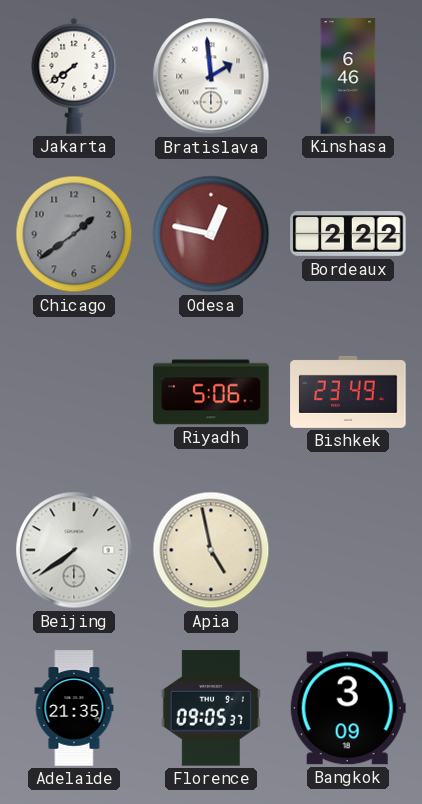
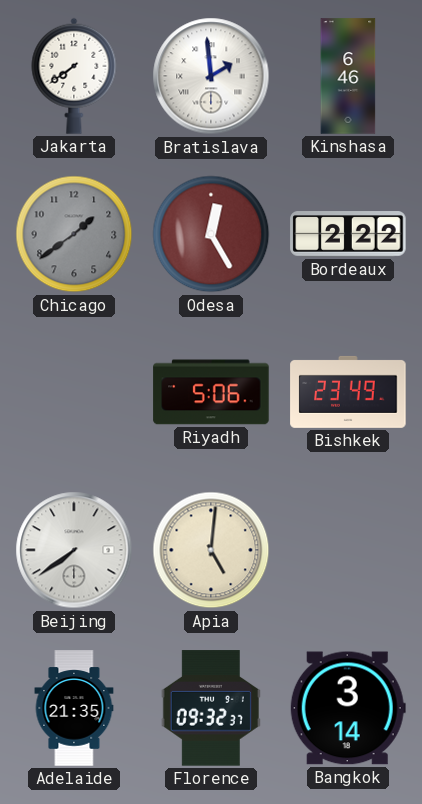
Odesa: 12:47 -> 12:25
Apia: 4:58 -> 5:01
Florence: 09:05 -> 09:32
Bangkok: 3:09 -> 3:14
